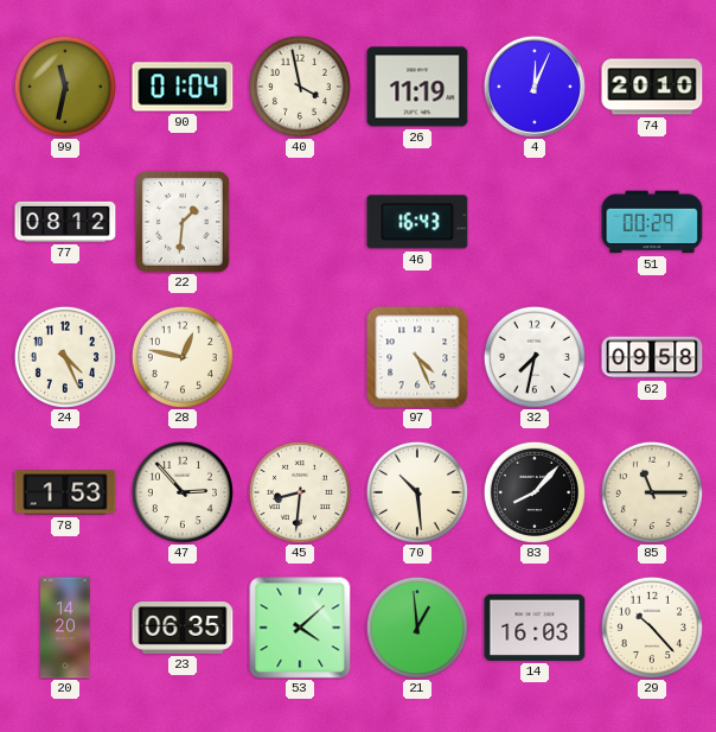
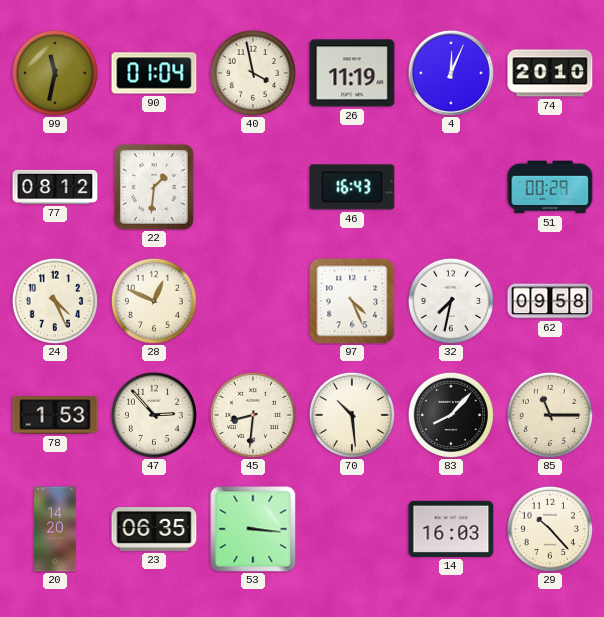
28: 12:47 -> 12:49
53: 4:08 -> 3:16
21: 12:59 -> none
